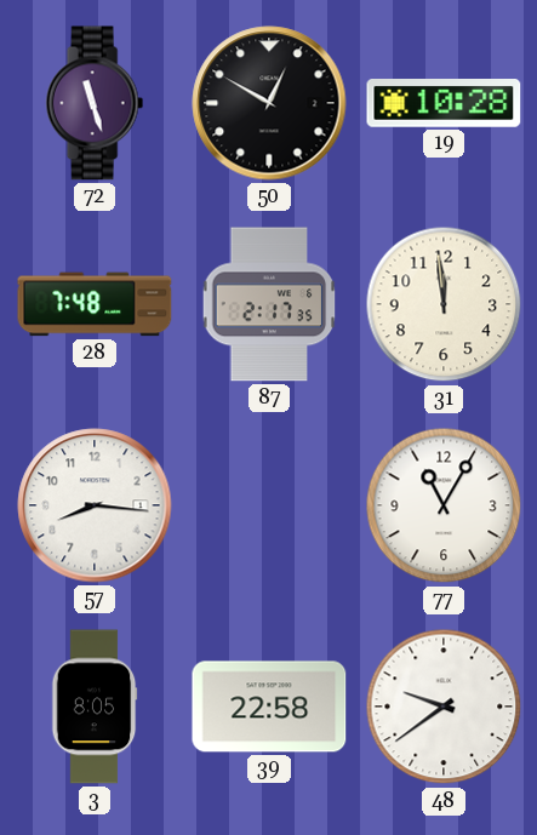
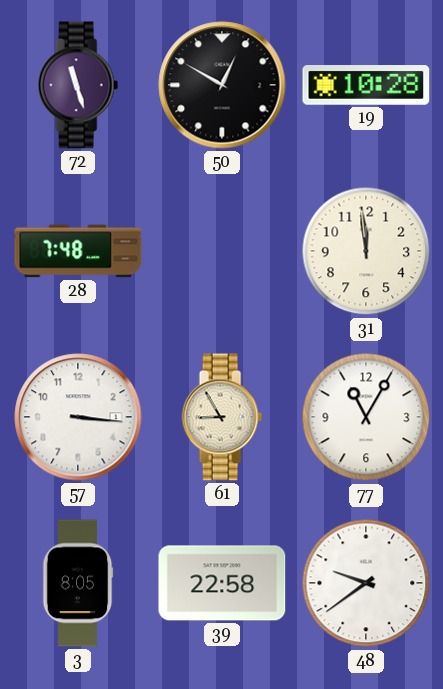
87: 2:17 -> none
57: 8:16 -> 3:16
61: none -> 8:55
